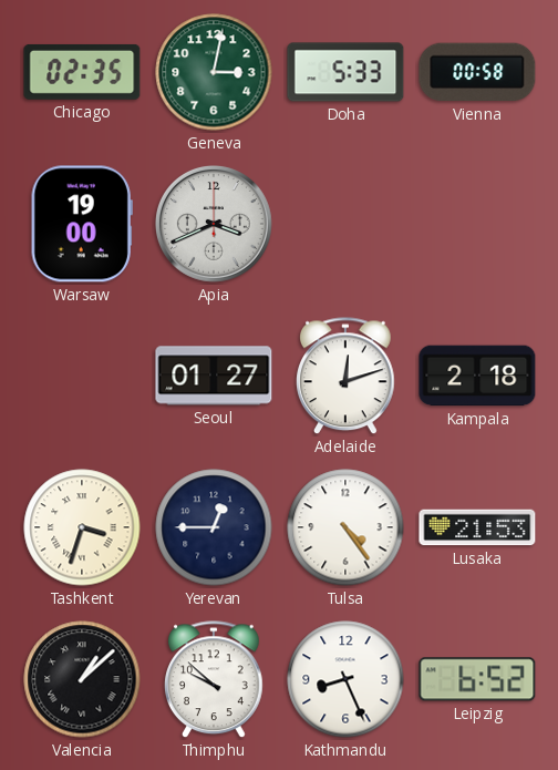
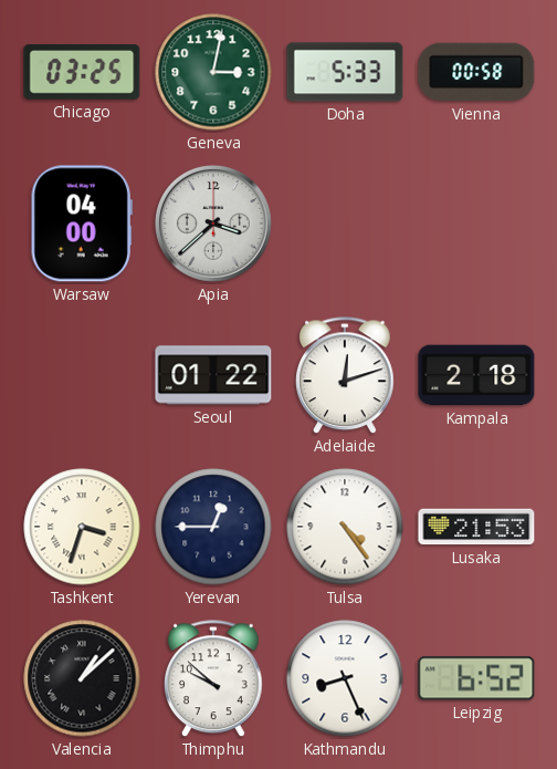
Chicago: 02:35 -> 03:25
Warsaw: 19:00 -> 04:00
Apia: 3:41 -> 3:38
Seoul: 01:27 -> 01:22
